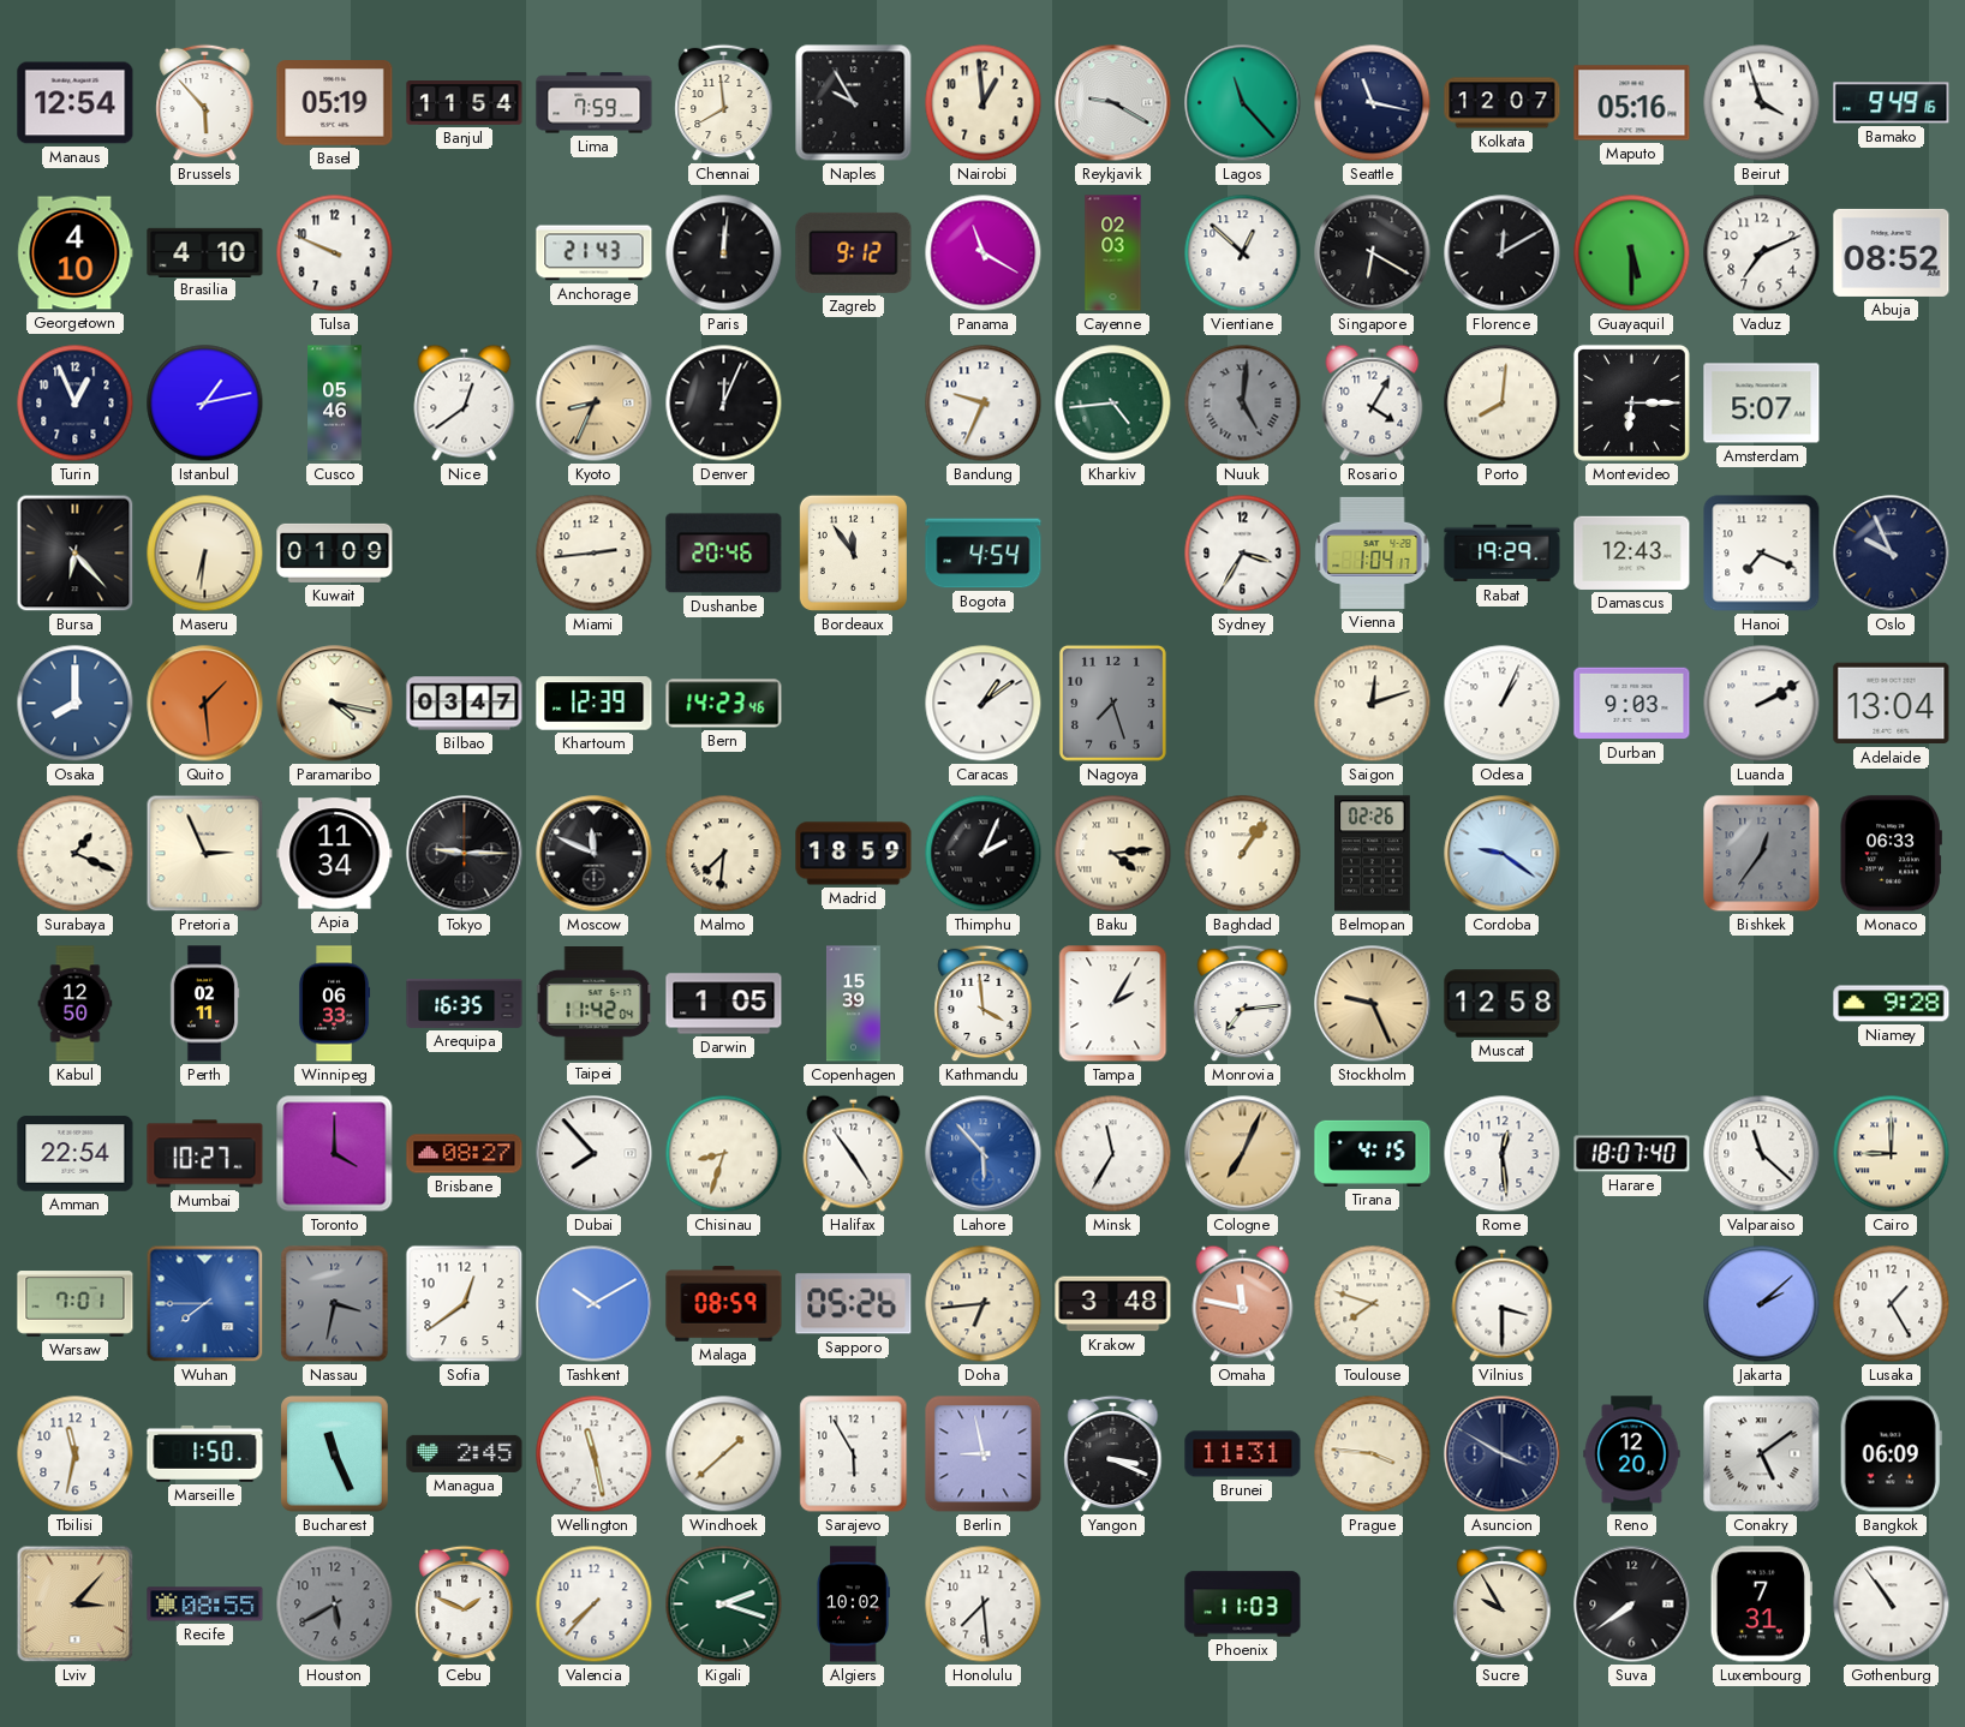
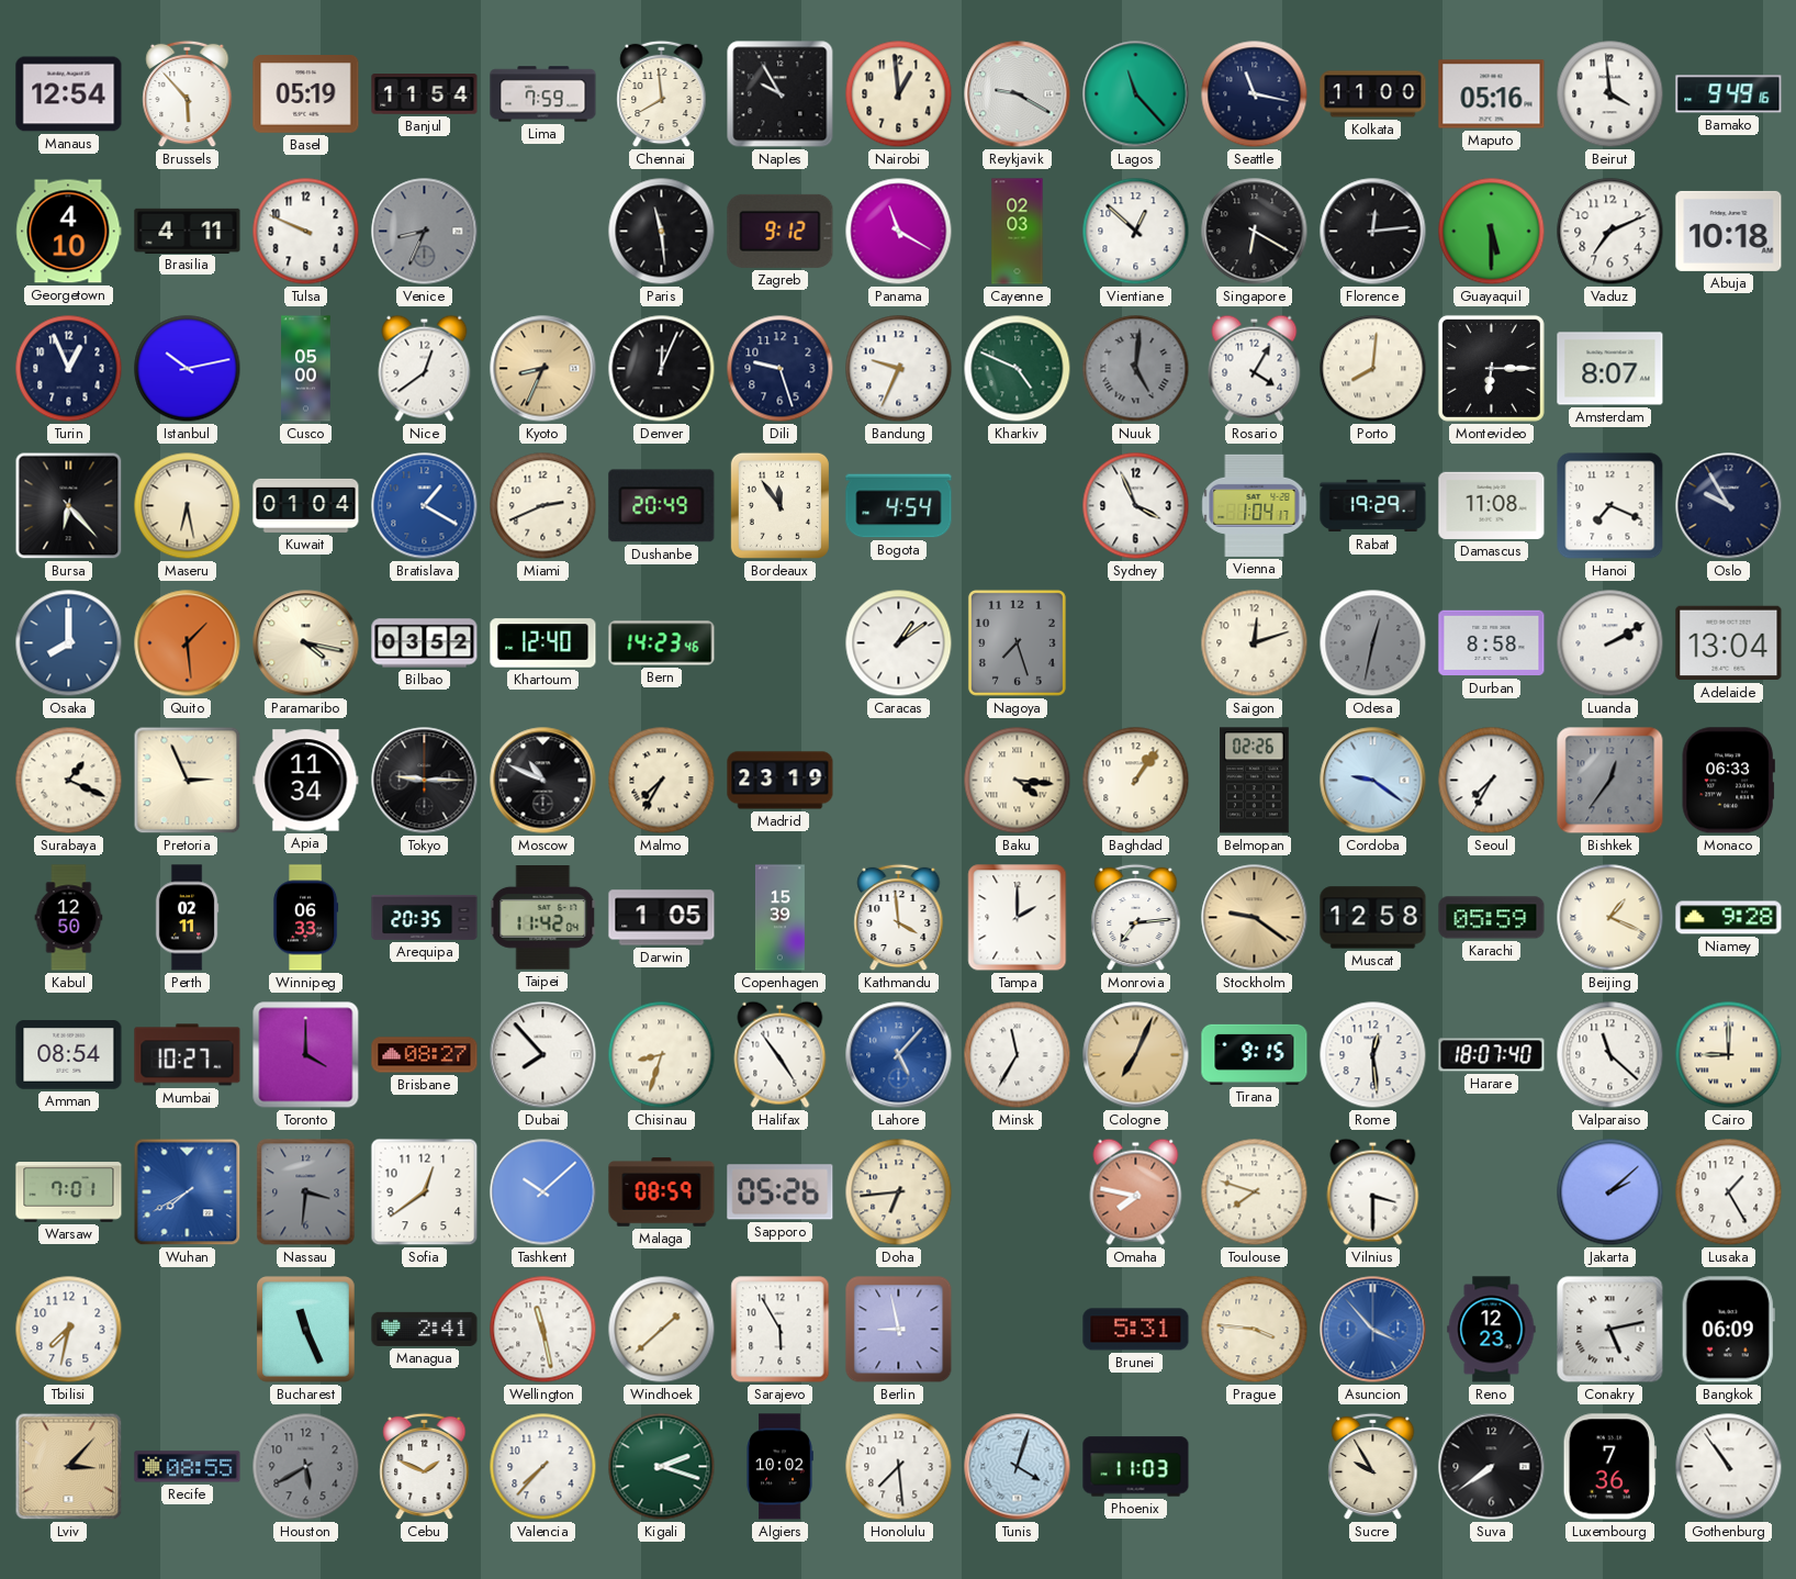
Kolkata: 12:07 -> 11:00
Beirut: 3:57 -> 3:59
Brasilia: 4:10 -> 4:11
Venice: none -> 8:34
Anchorage: 21:43 -> none
Paris: 12:01 -> 11:29
Florence: 12:10 -> 12:14
Abuja: 08:52 -> 10:18
Istanbul: 1:13 -> 10:13
Cusco: 05:46 -> 05:00
Dili: none -> 9:27
Kharkiv: 4:44 -> 4:49
Amsterdam: 5:07 -> 8:07
Maseru: 6:31 -> 6:28
Kuwait: 01:09 -> 01:04
Bratislava: none -> 1:20
Miami: 2:44 -> 2:41
Dushanbe: 20:46 -> 20:49
Sydney: 3:35 -> 3:56
Damascus: 12:43 -> 11:08
Oslo: 9:56 -> 9:55
Bilbao: 03:47 -> 03:52
Khartoum: 12:39 -> 12:40
Odesa: 1:04 -> 12:32
Odesa dial: white -> grey
Durban: 9:03 -> 8:58
Moscow: 11:49 -> 10:49
Malmo: 7:31 -> 7:35
Madrid: 18:59 -> 23:19
Thimphu: 2:04 -> none
Baku: 4:14 -> 4:16
Seoul: none -> 7:35
Arequipa: 16:35 -> 20:35
Tampa: 2:05 -> 2:00
Stockholm: 9:26 -> 9:21
Karachi: none -> 05:59
Beijing: none -> 1:19
Amman: 22:54 -> 08:54
Lahore: 5:53 -> 5:07
Tirana: 4:15 -> 9:15
Wuhan: 7:45 -> 7:40
Nassau: 3:32 -> 3:31
Tashkent: 10:10 -> 10:08
Krakow: 3:48 -> none
Omaha: 11:47 -> 7:47
Tbilisi: 11:32 -> 7:32
Marseille: 1:50 -> none
Managua: 2:45 -> 2:41
Yangon: 3:19 -> none
Brunei: 11:31 -> 5:31
Asuncion: 3:50 -> 3:53
Asuncion dial: navy -> blue
Reno: 12:20 -> 12:23
Conakry: 5:09 -> 5:13
Tunis: none -> 4:03
Luxembourg: 7:31 -> 7:36
